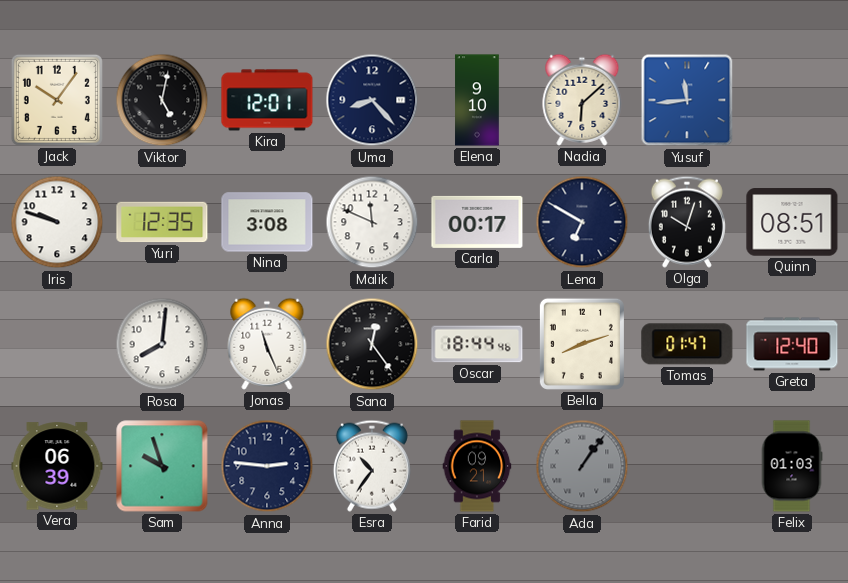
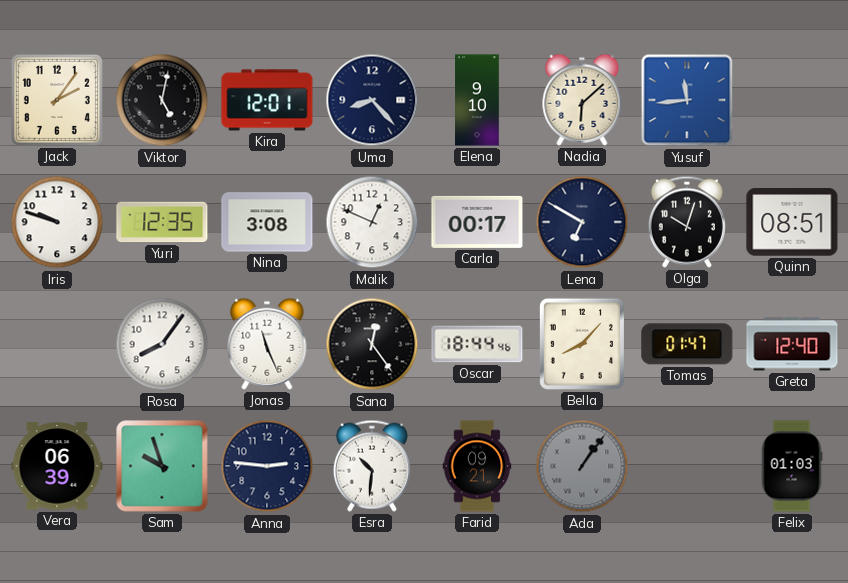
Jack: 10:06 -> 2:06
Malik: 11:49 -> 12:49
Rosa: 8:01 -> 8:06
Bella: 8:12 -> 8:07
Esra: 10:36 -> 10:31
